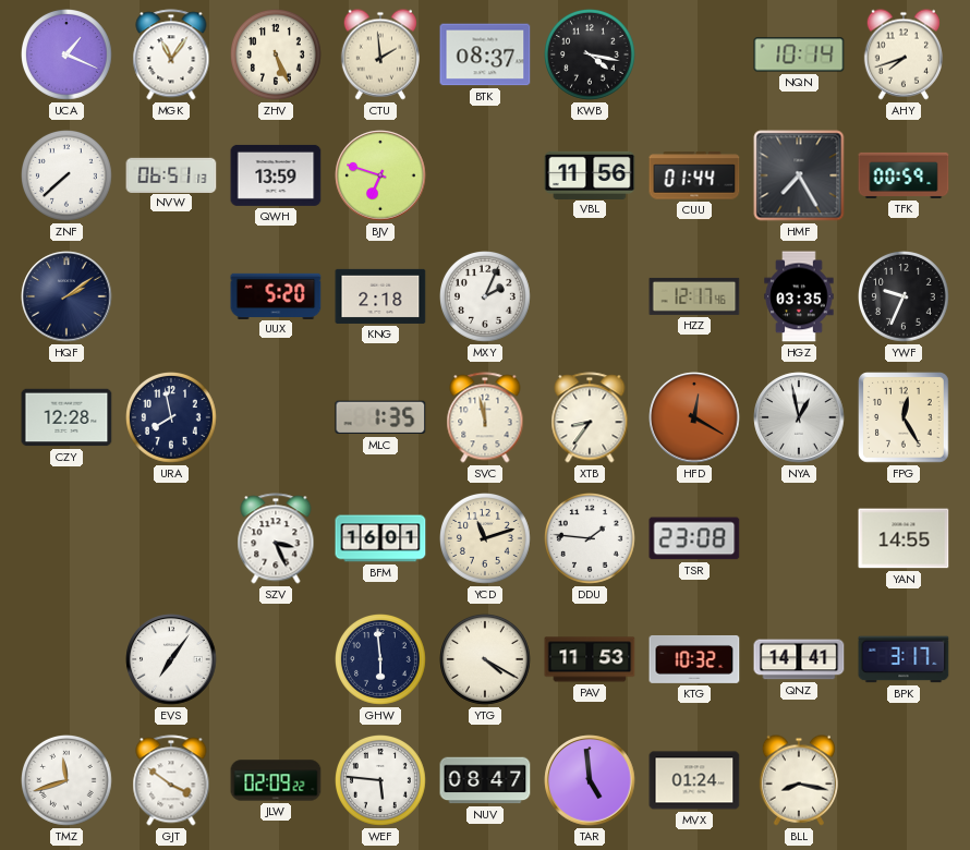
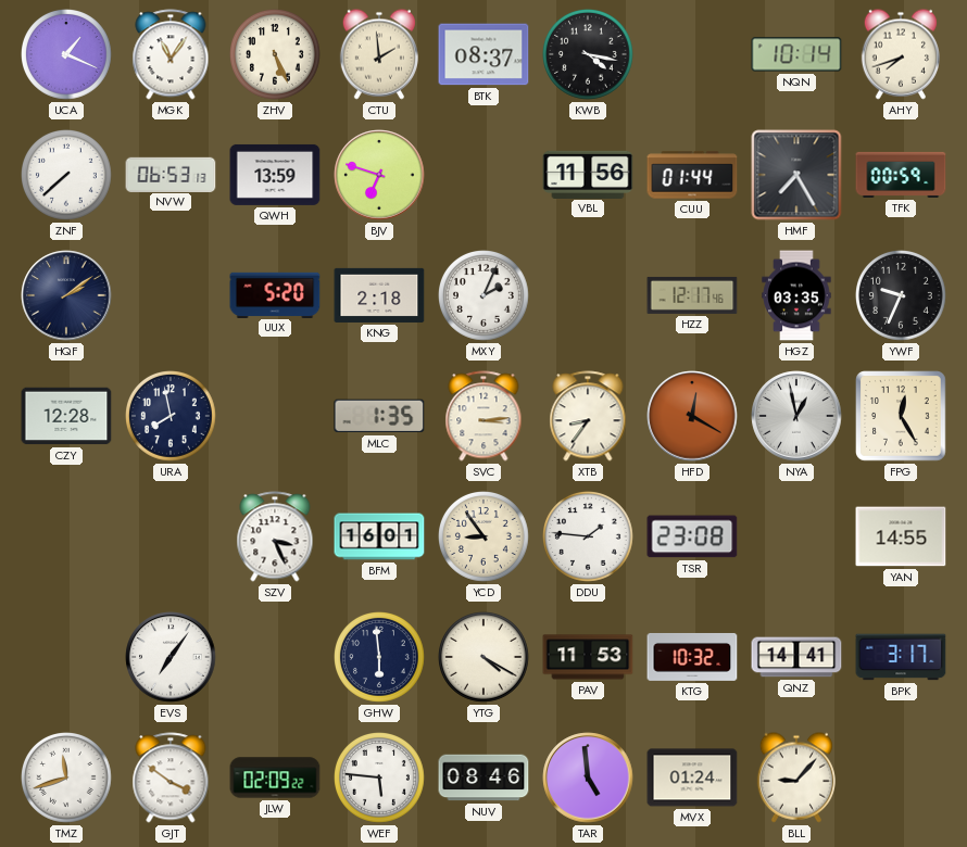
NVW: 06:51 -> 06:53
SVC: 11:58 -> 3:14
YCD: 11:12 -> 8:54
NUV: 08:47 -> 08:46
BLL: 8:17 -> 9:07
